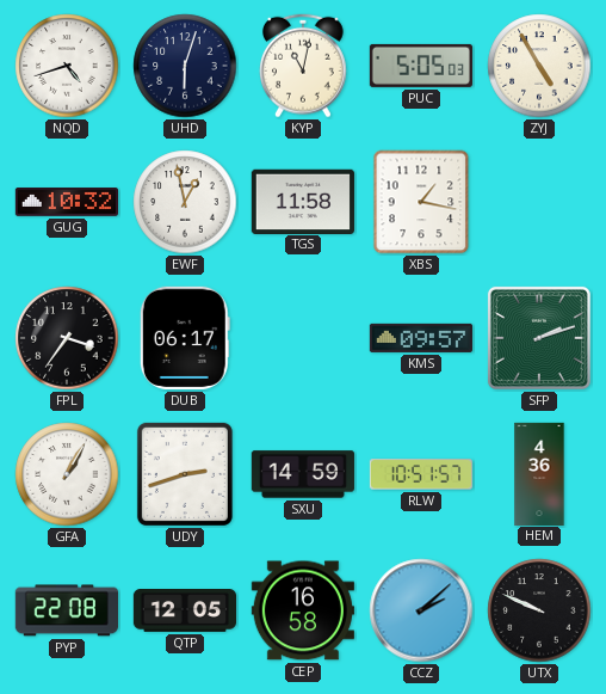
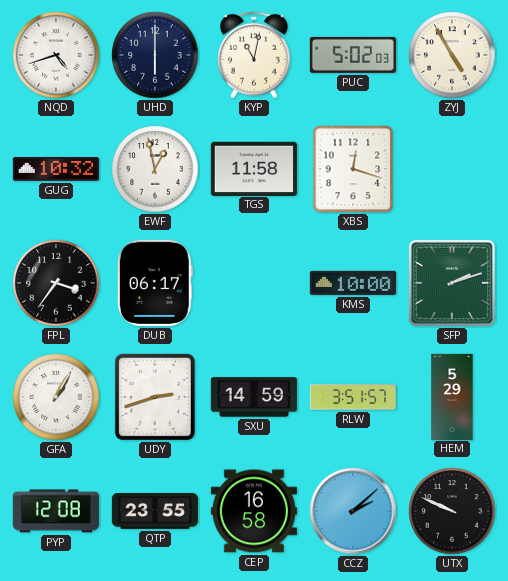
UHD: 6:03 -> 6:00
PUC: 5:05 -> 5:02
XBS: 1:17 -> 12:18
KMS: 09:57 -> 10:00
RLW: 10:51 -> 3:51
HEM: 4:36 -> 5:29
PYP: 22:08 -> 12:08
QTP: 12:05 -> 23:55
